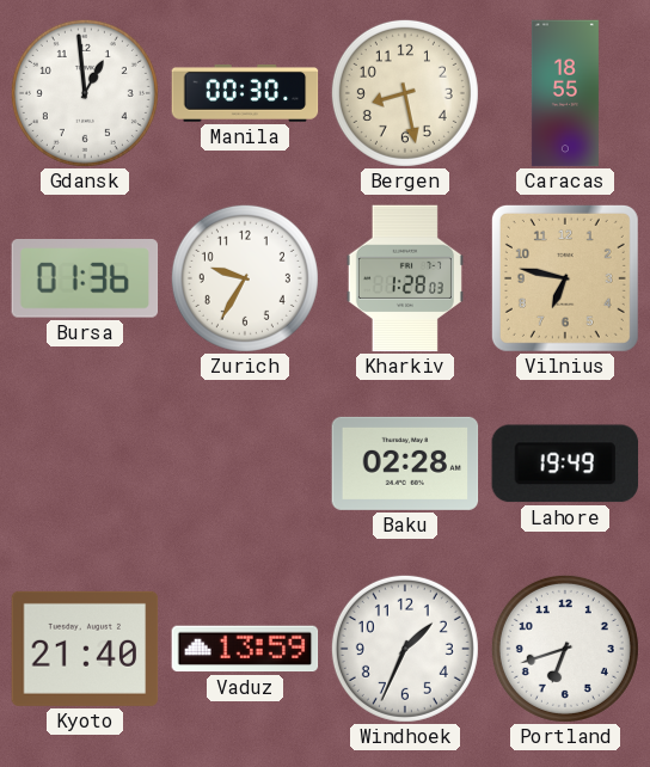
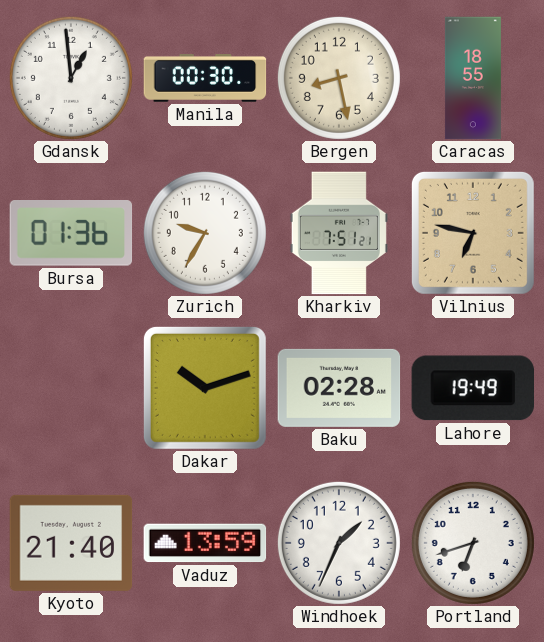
Kharkiv: 1:28 -> 7:51
Dakar: none -> 10:12
